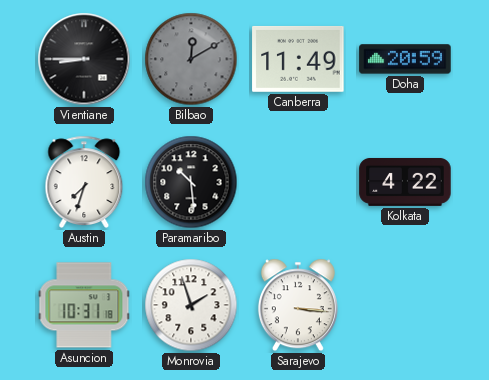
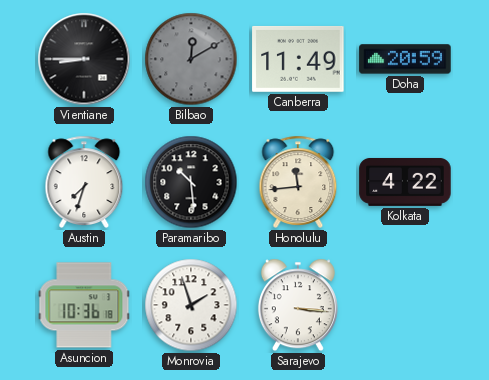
Honolulu: none -> 11:44
Asuncion: 10:31 -> 10:36
